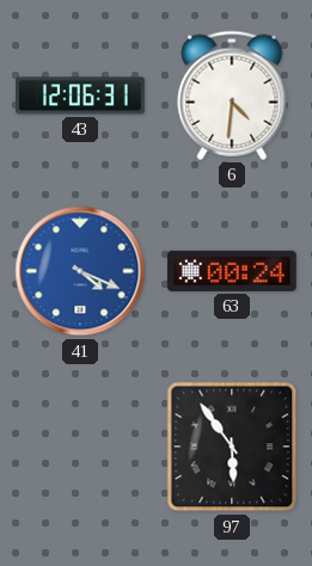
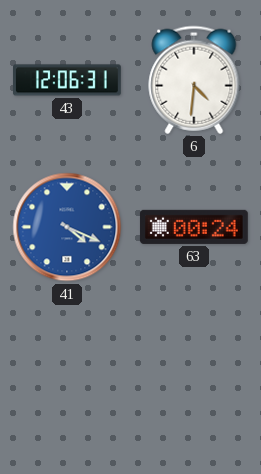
97: 5:54 -> none
